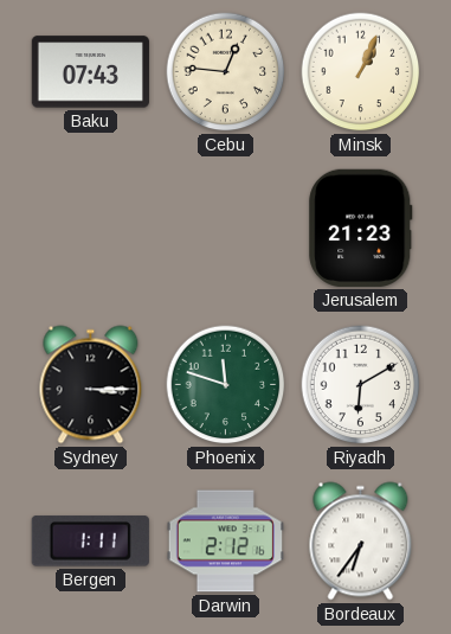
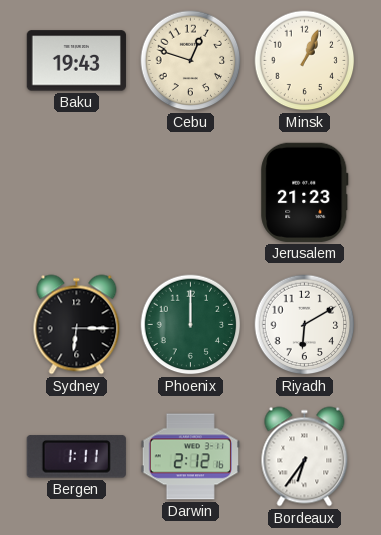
Baku: 07:43 -> 19:43
Cebu: 12:46 -> 12:48
Sydney: 3:15 -> 6:15
Phoenix: 11:48 -> 12:00
